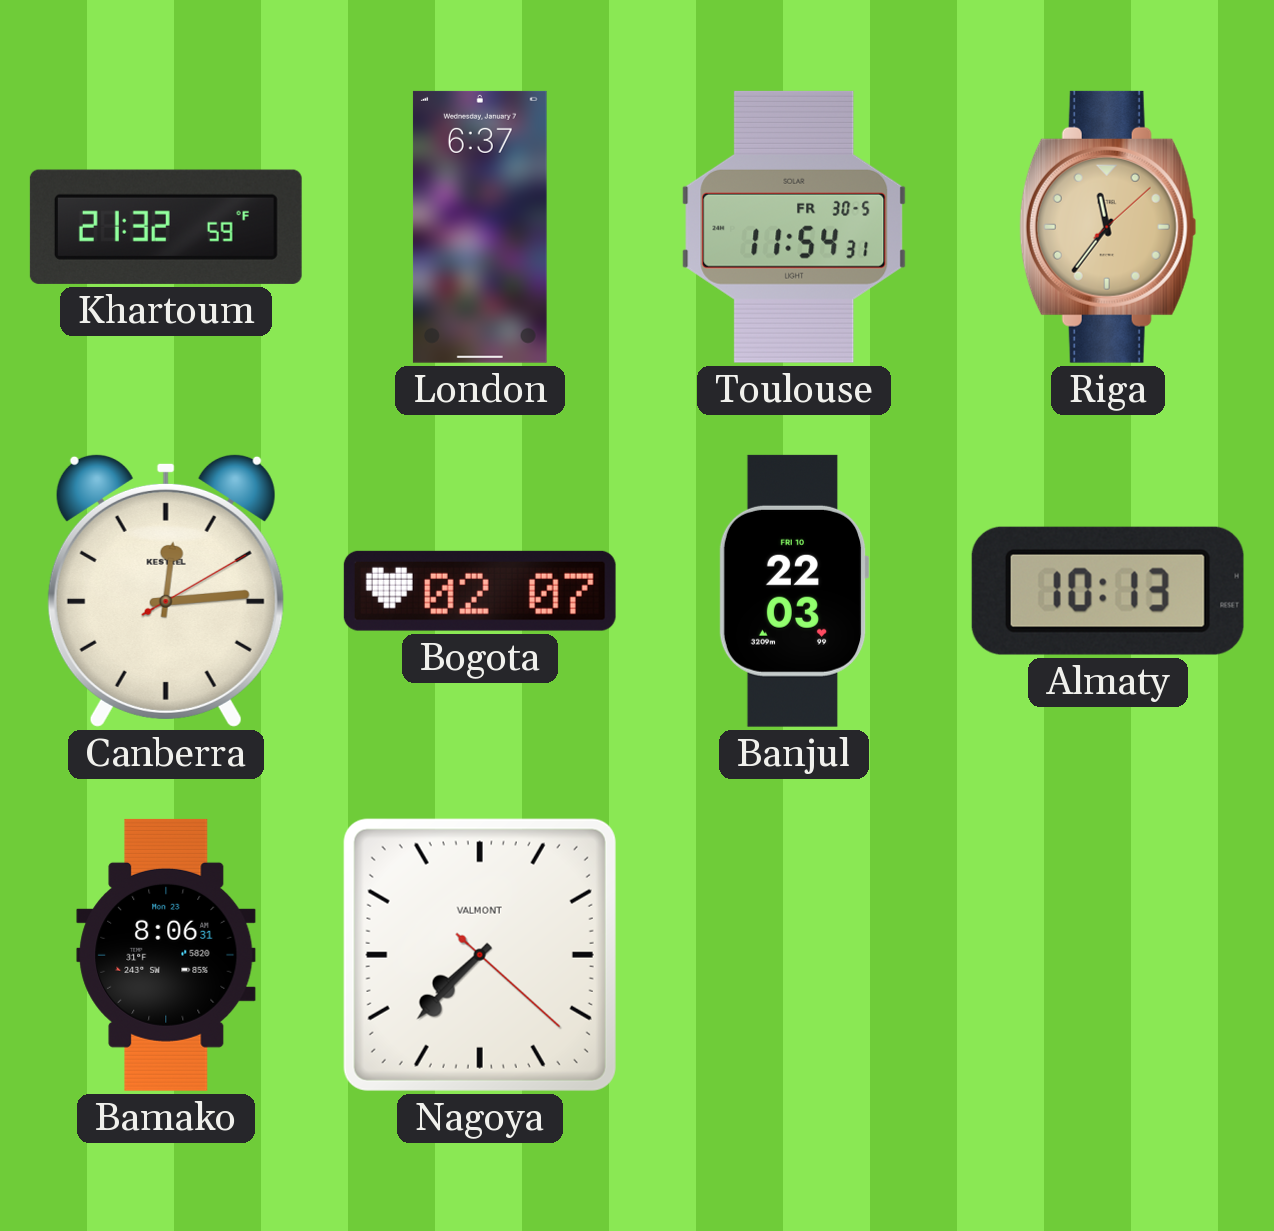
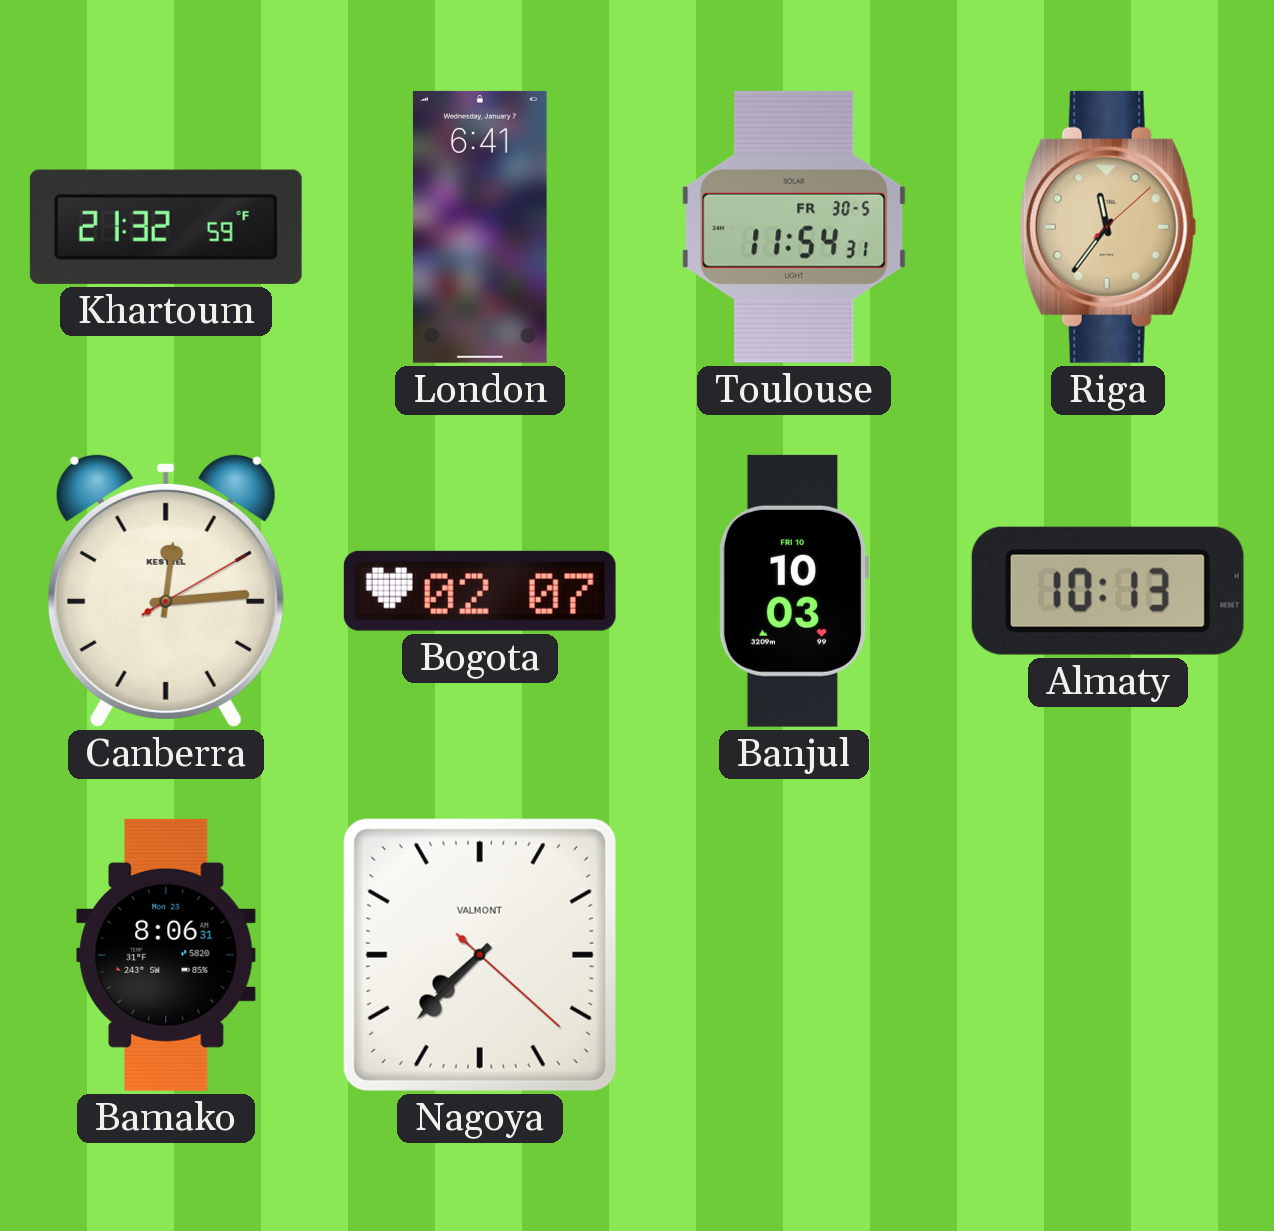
London: 6:37 -> 6:41
Banjul: 22:03 -> 10:03
